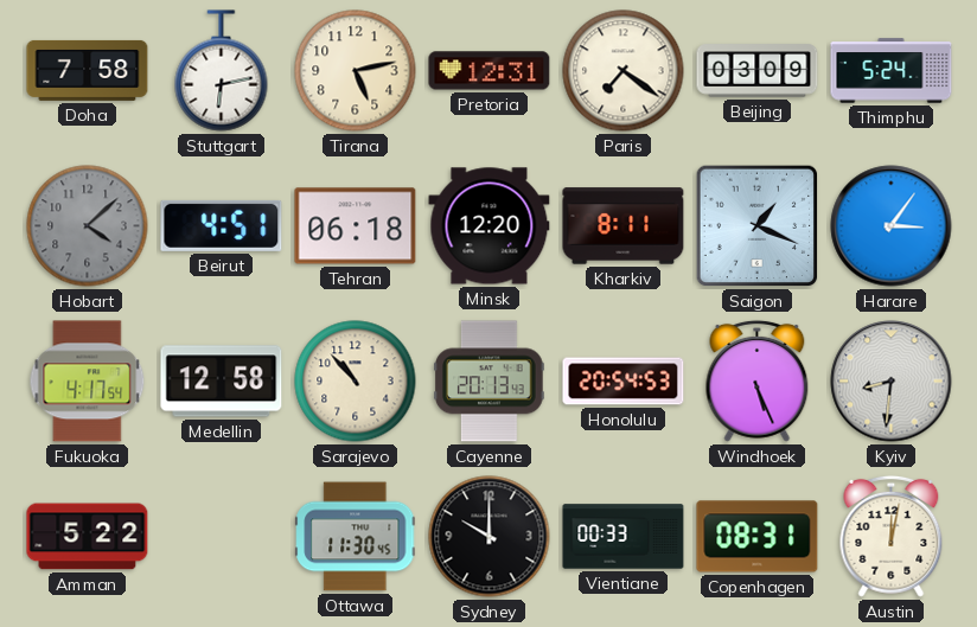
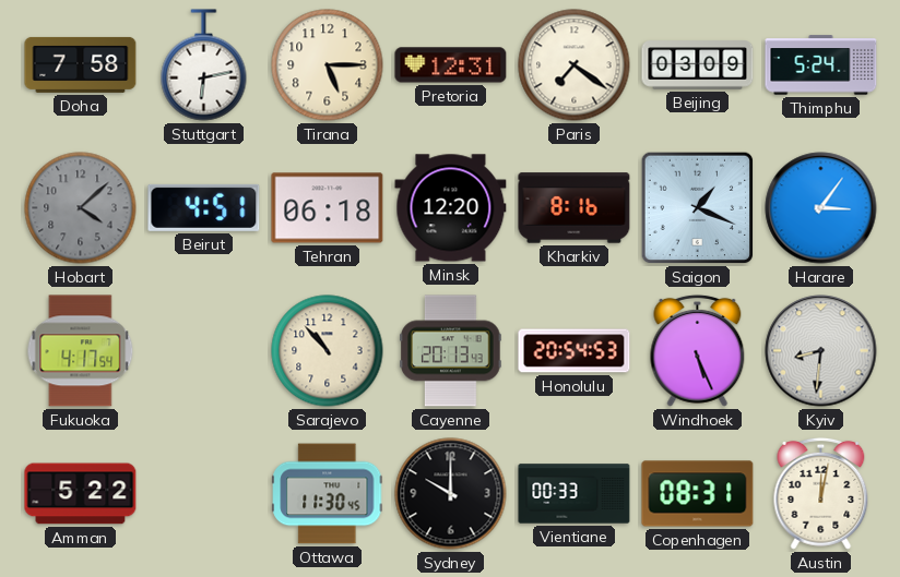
Tirana: 5:13 -> 5:15
Kharkiv: 8:11 -> 8:16
Medellin: 12:58 -> none
